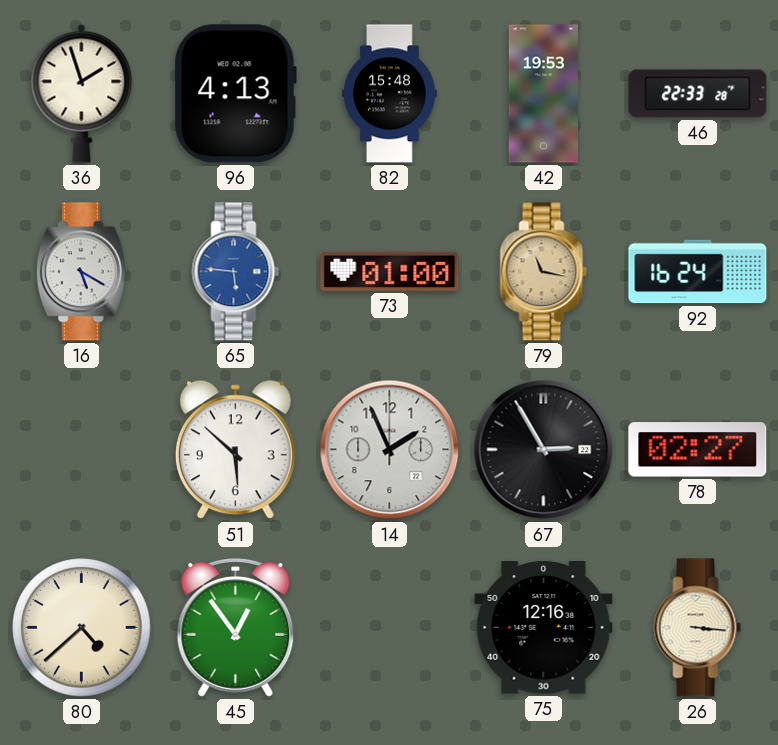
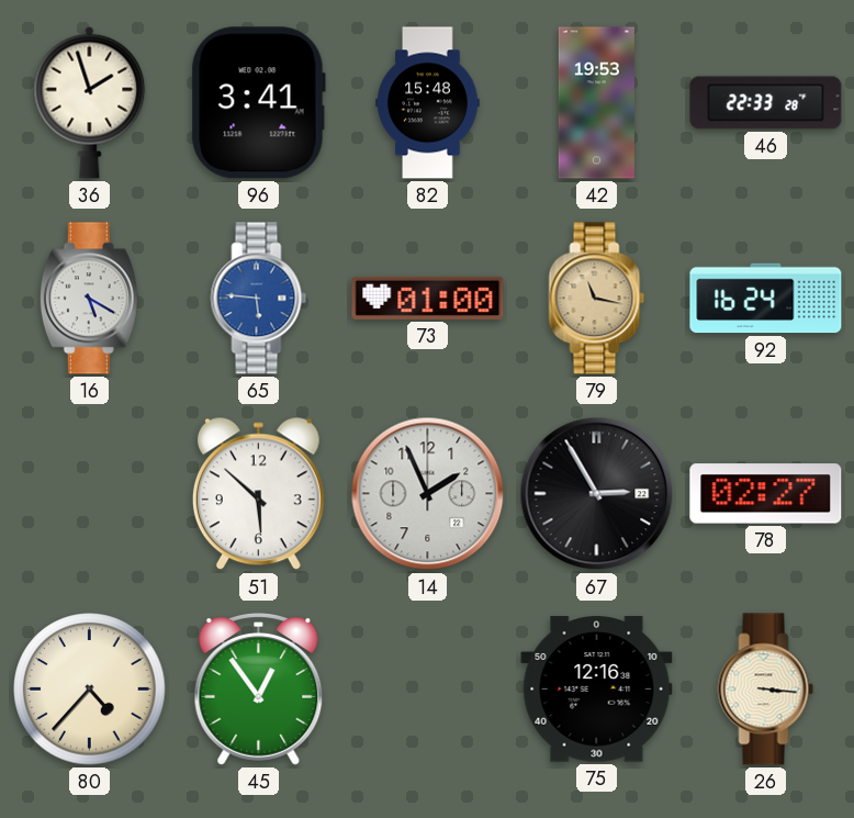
96: 4:13 -> 3:41
80: 4:38 -> 4:37
